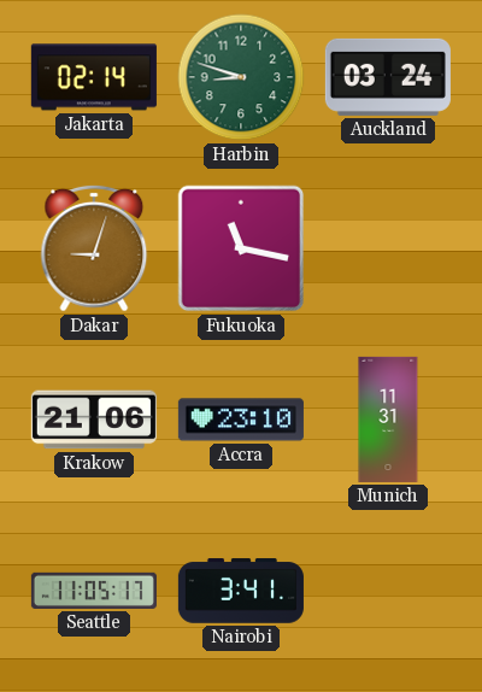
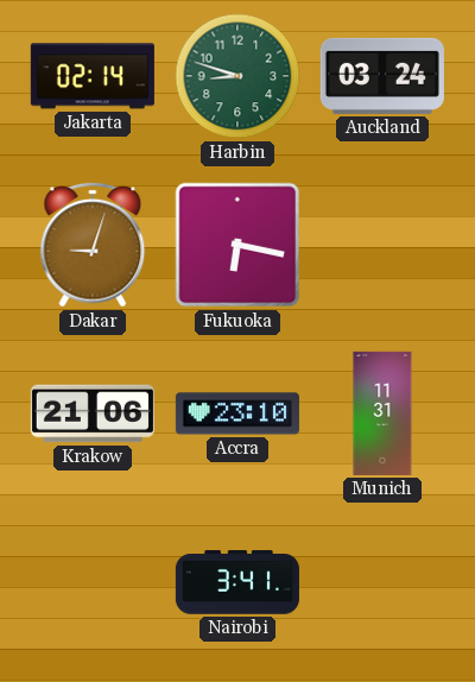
Fukuoka: 11:17 -> 6:17
Seattle: 11:05 -> none
